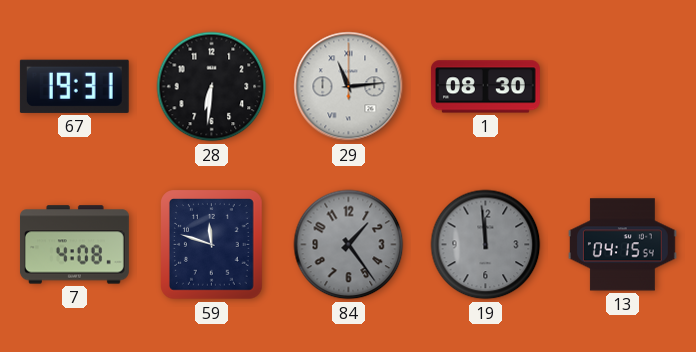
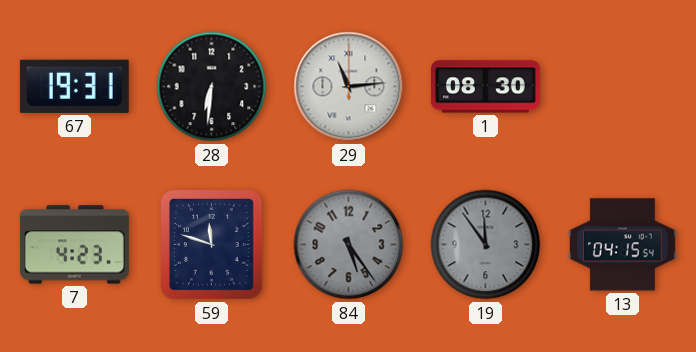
7: 4:08 -> 4:23
84: 1:24 -> 5:24
19: 11:59 -> 11:54
